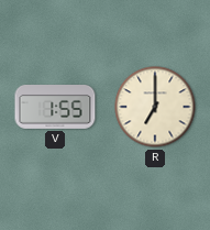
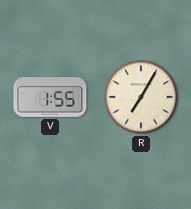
R: 7:00 -> 7:05
